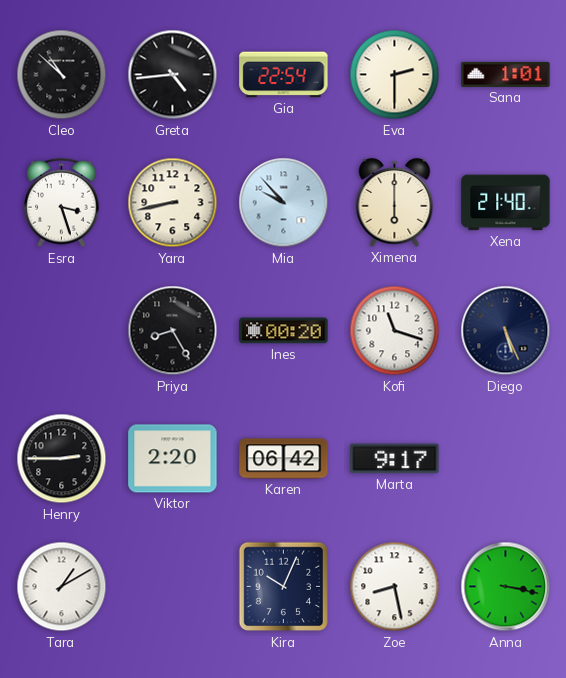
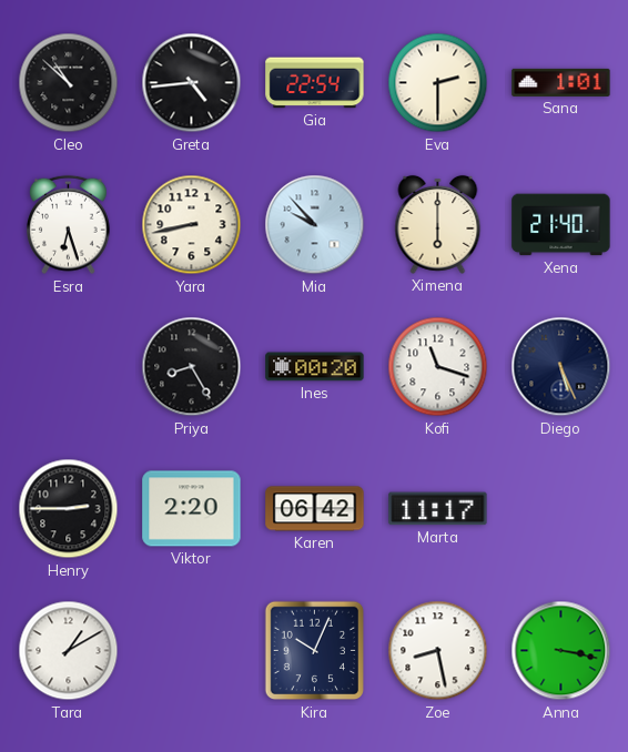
Esra: 3:27 -> 6:27
Marta: 9:17 -> 11:17
